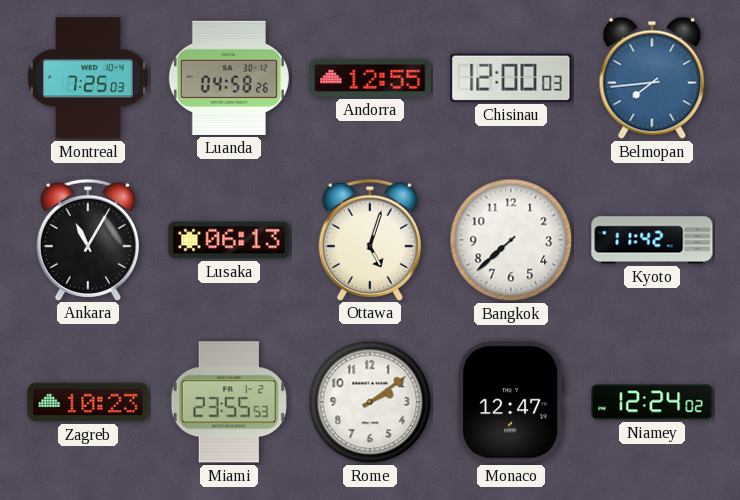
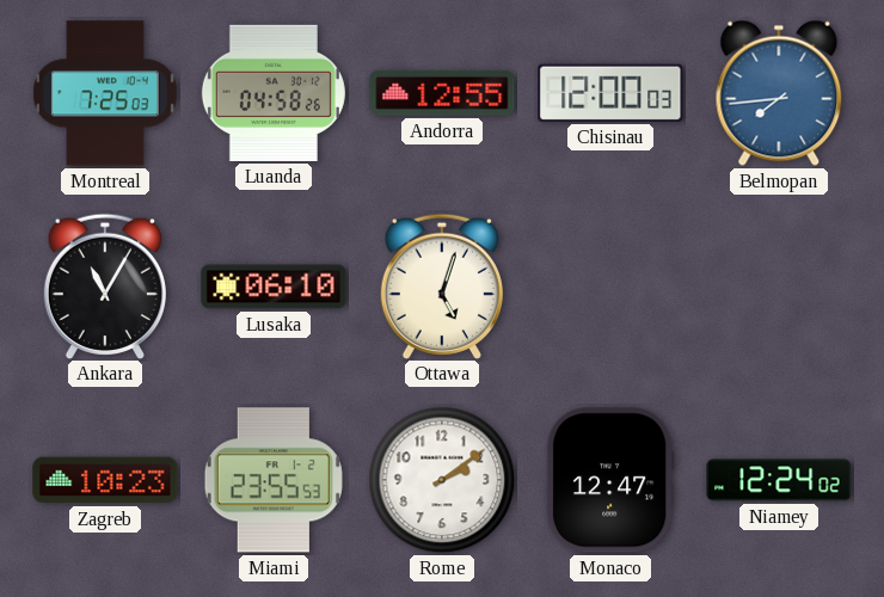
Lusaka: 06:13 -> 06:10
Bangkok: 7:38 -> none
Kyoto: 11:42 -> none
